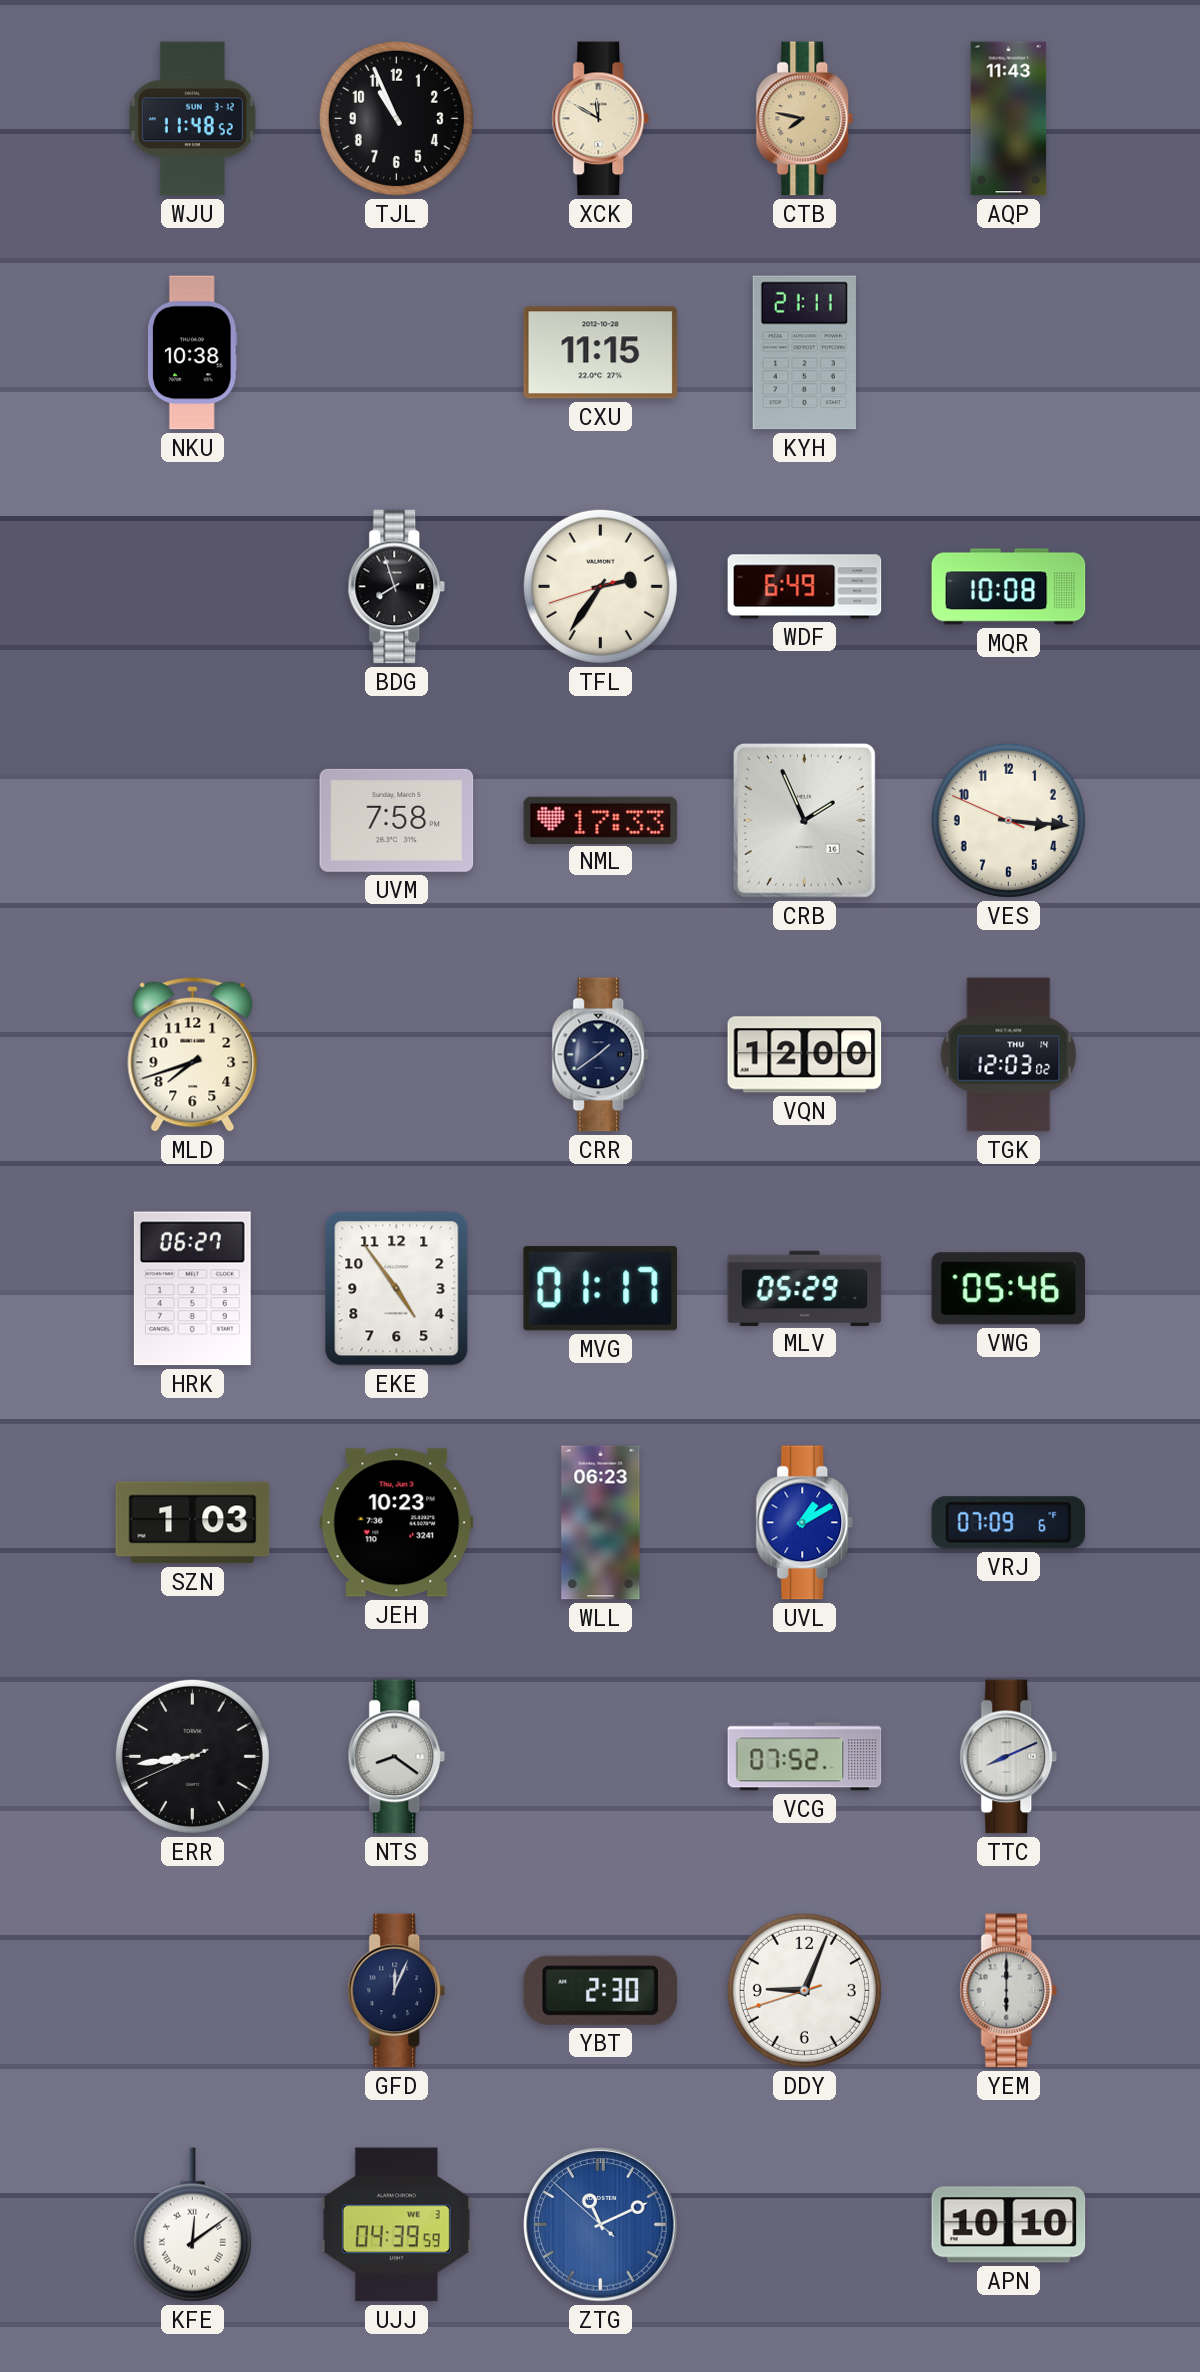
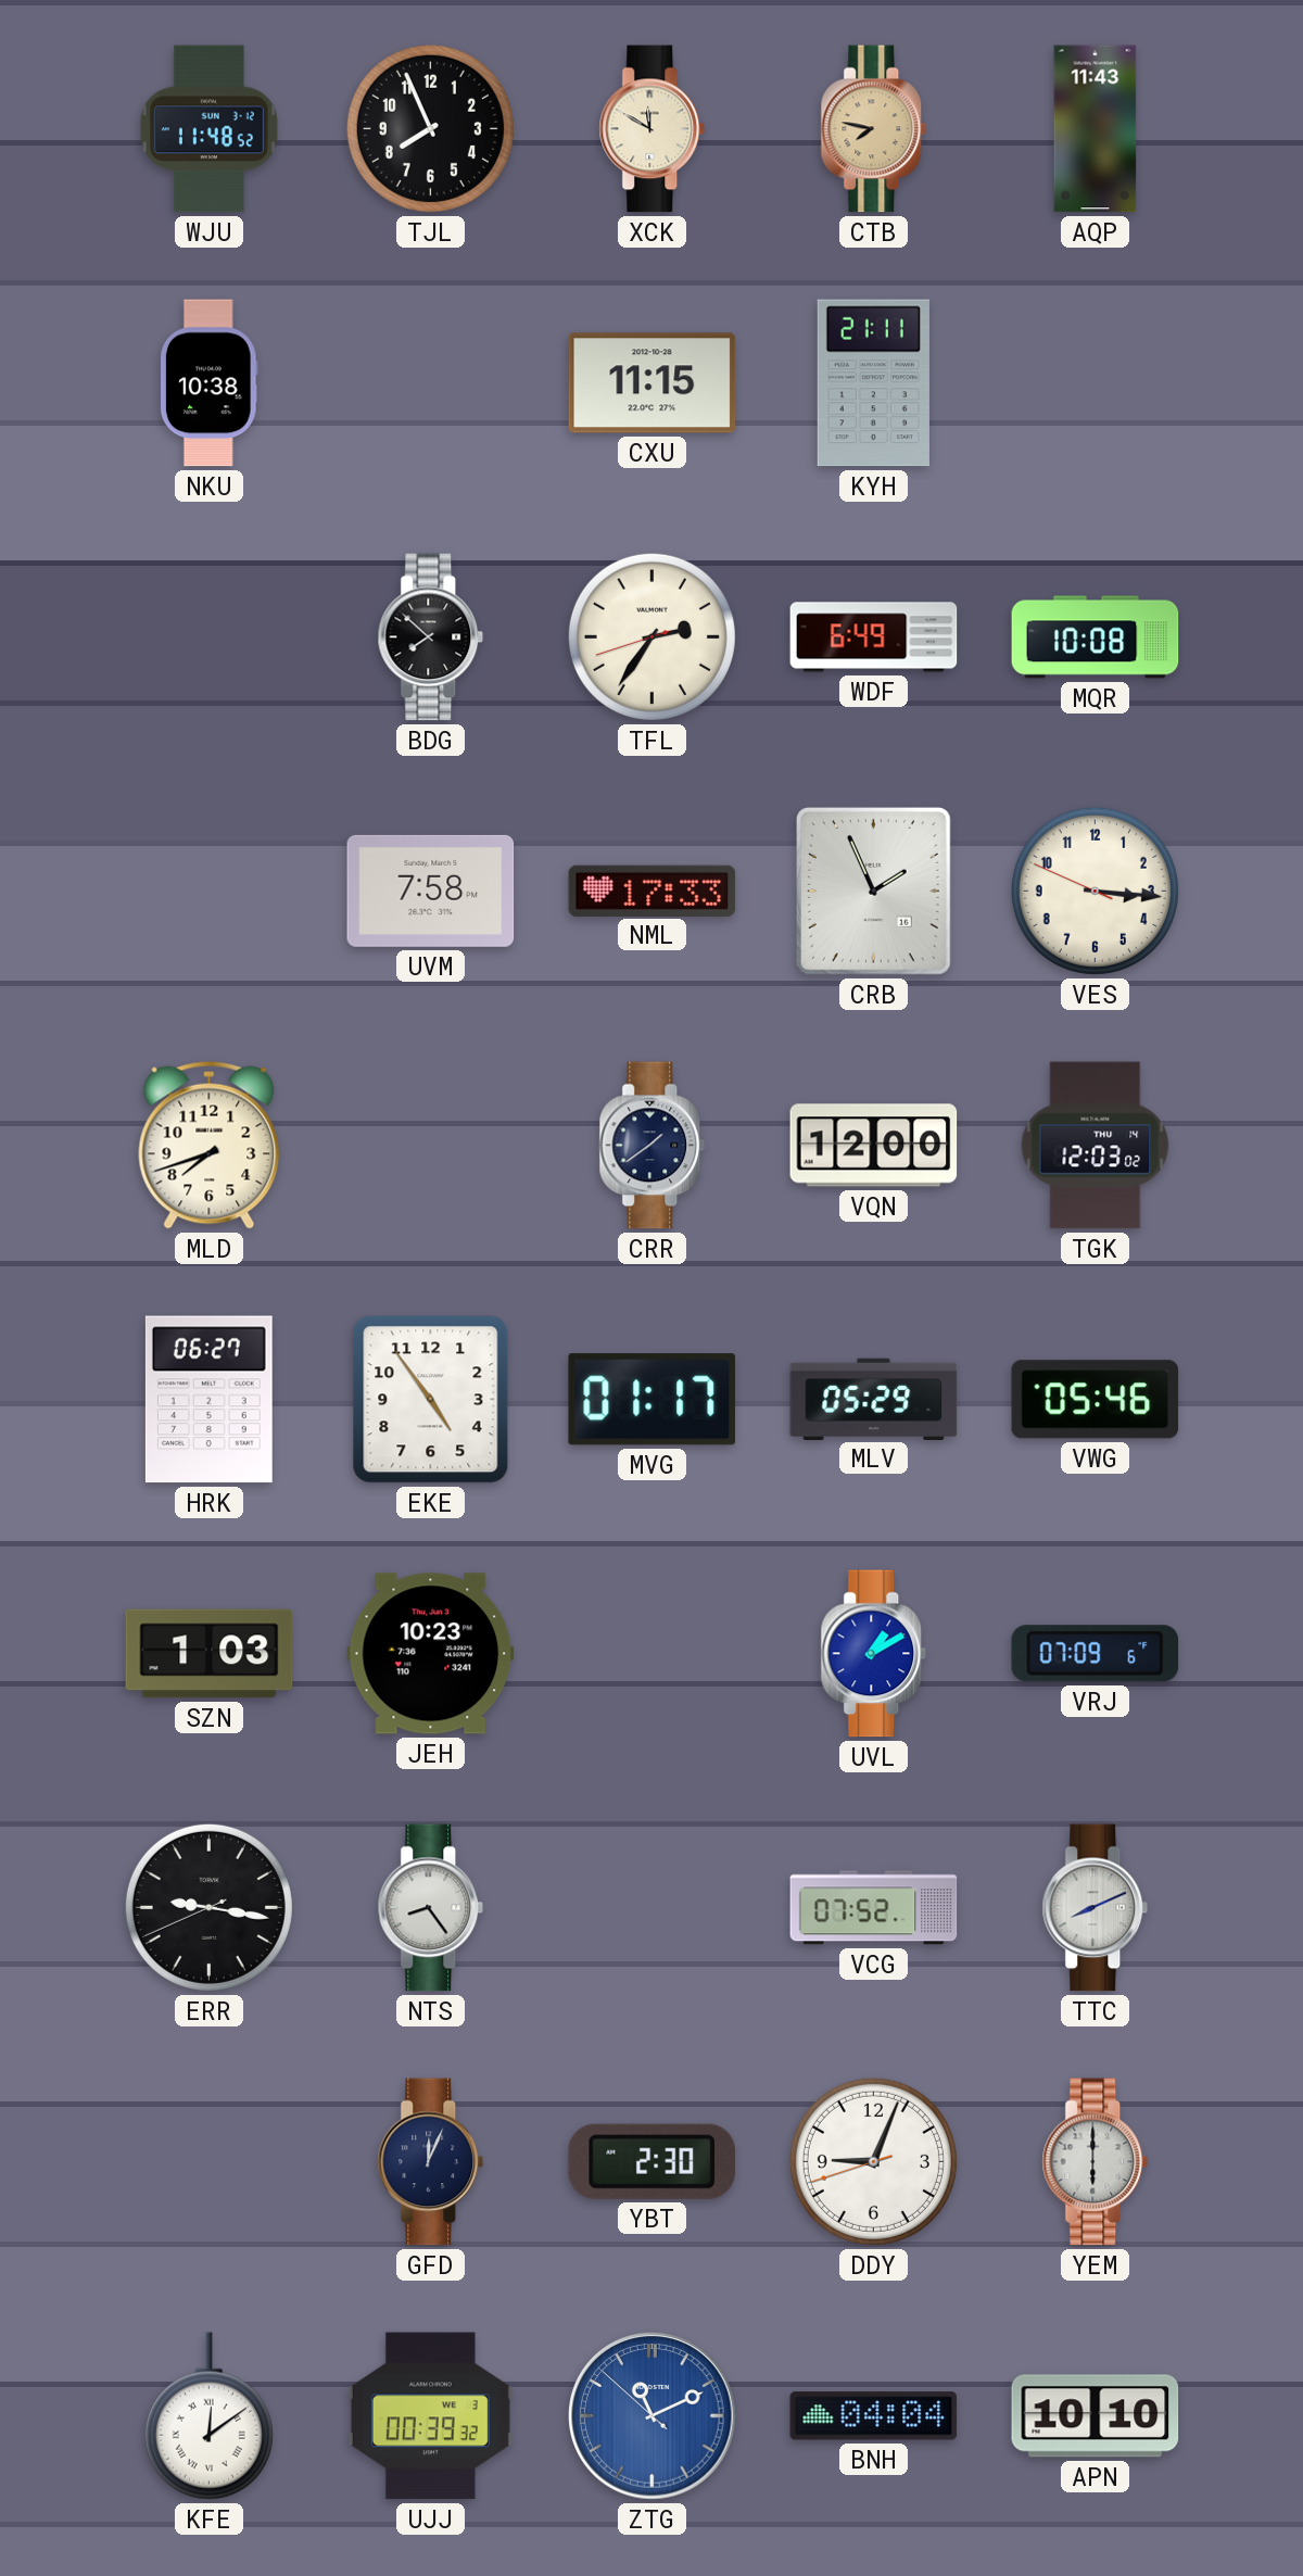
TJL: 10:56 -> 7:56
BDG: 7:57 -> 7:52
WLL: 06:23 -> none
ERR: 8:43 -> 9:16
NTS: 8:21 -> 8:24
UJJ: 04:39 -> 00:39
BNH: none -> 04:04
